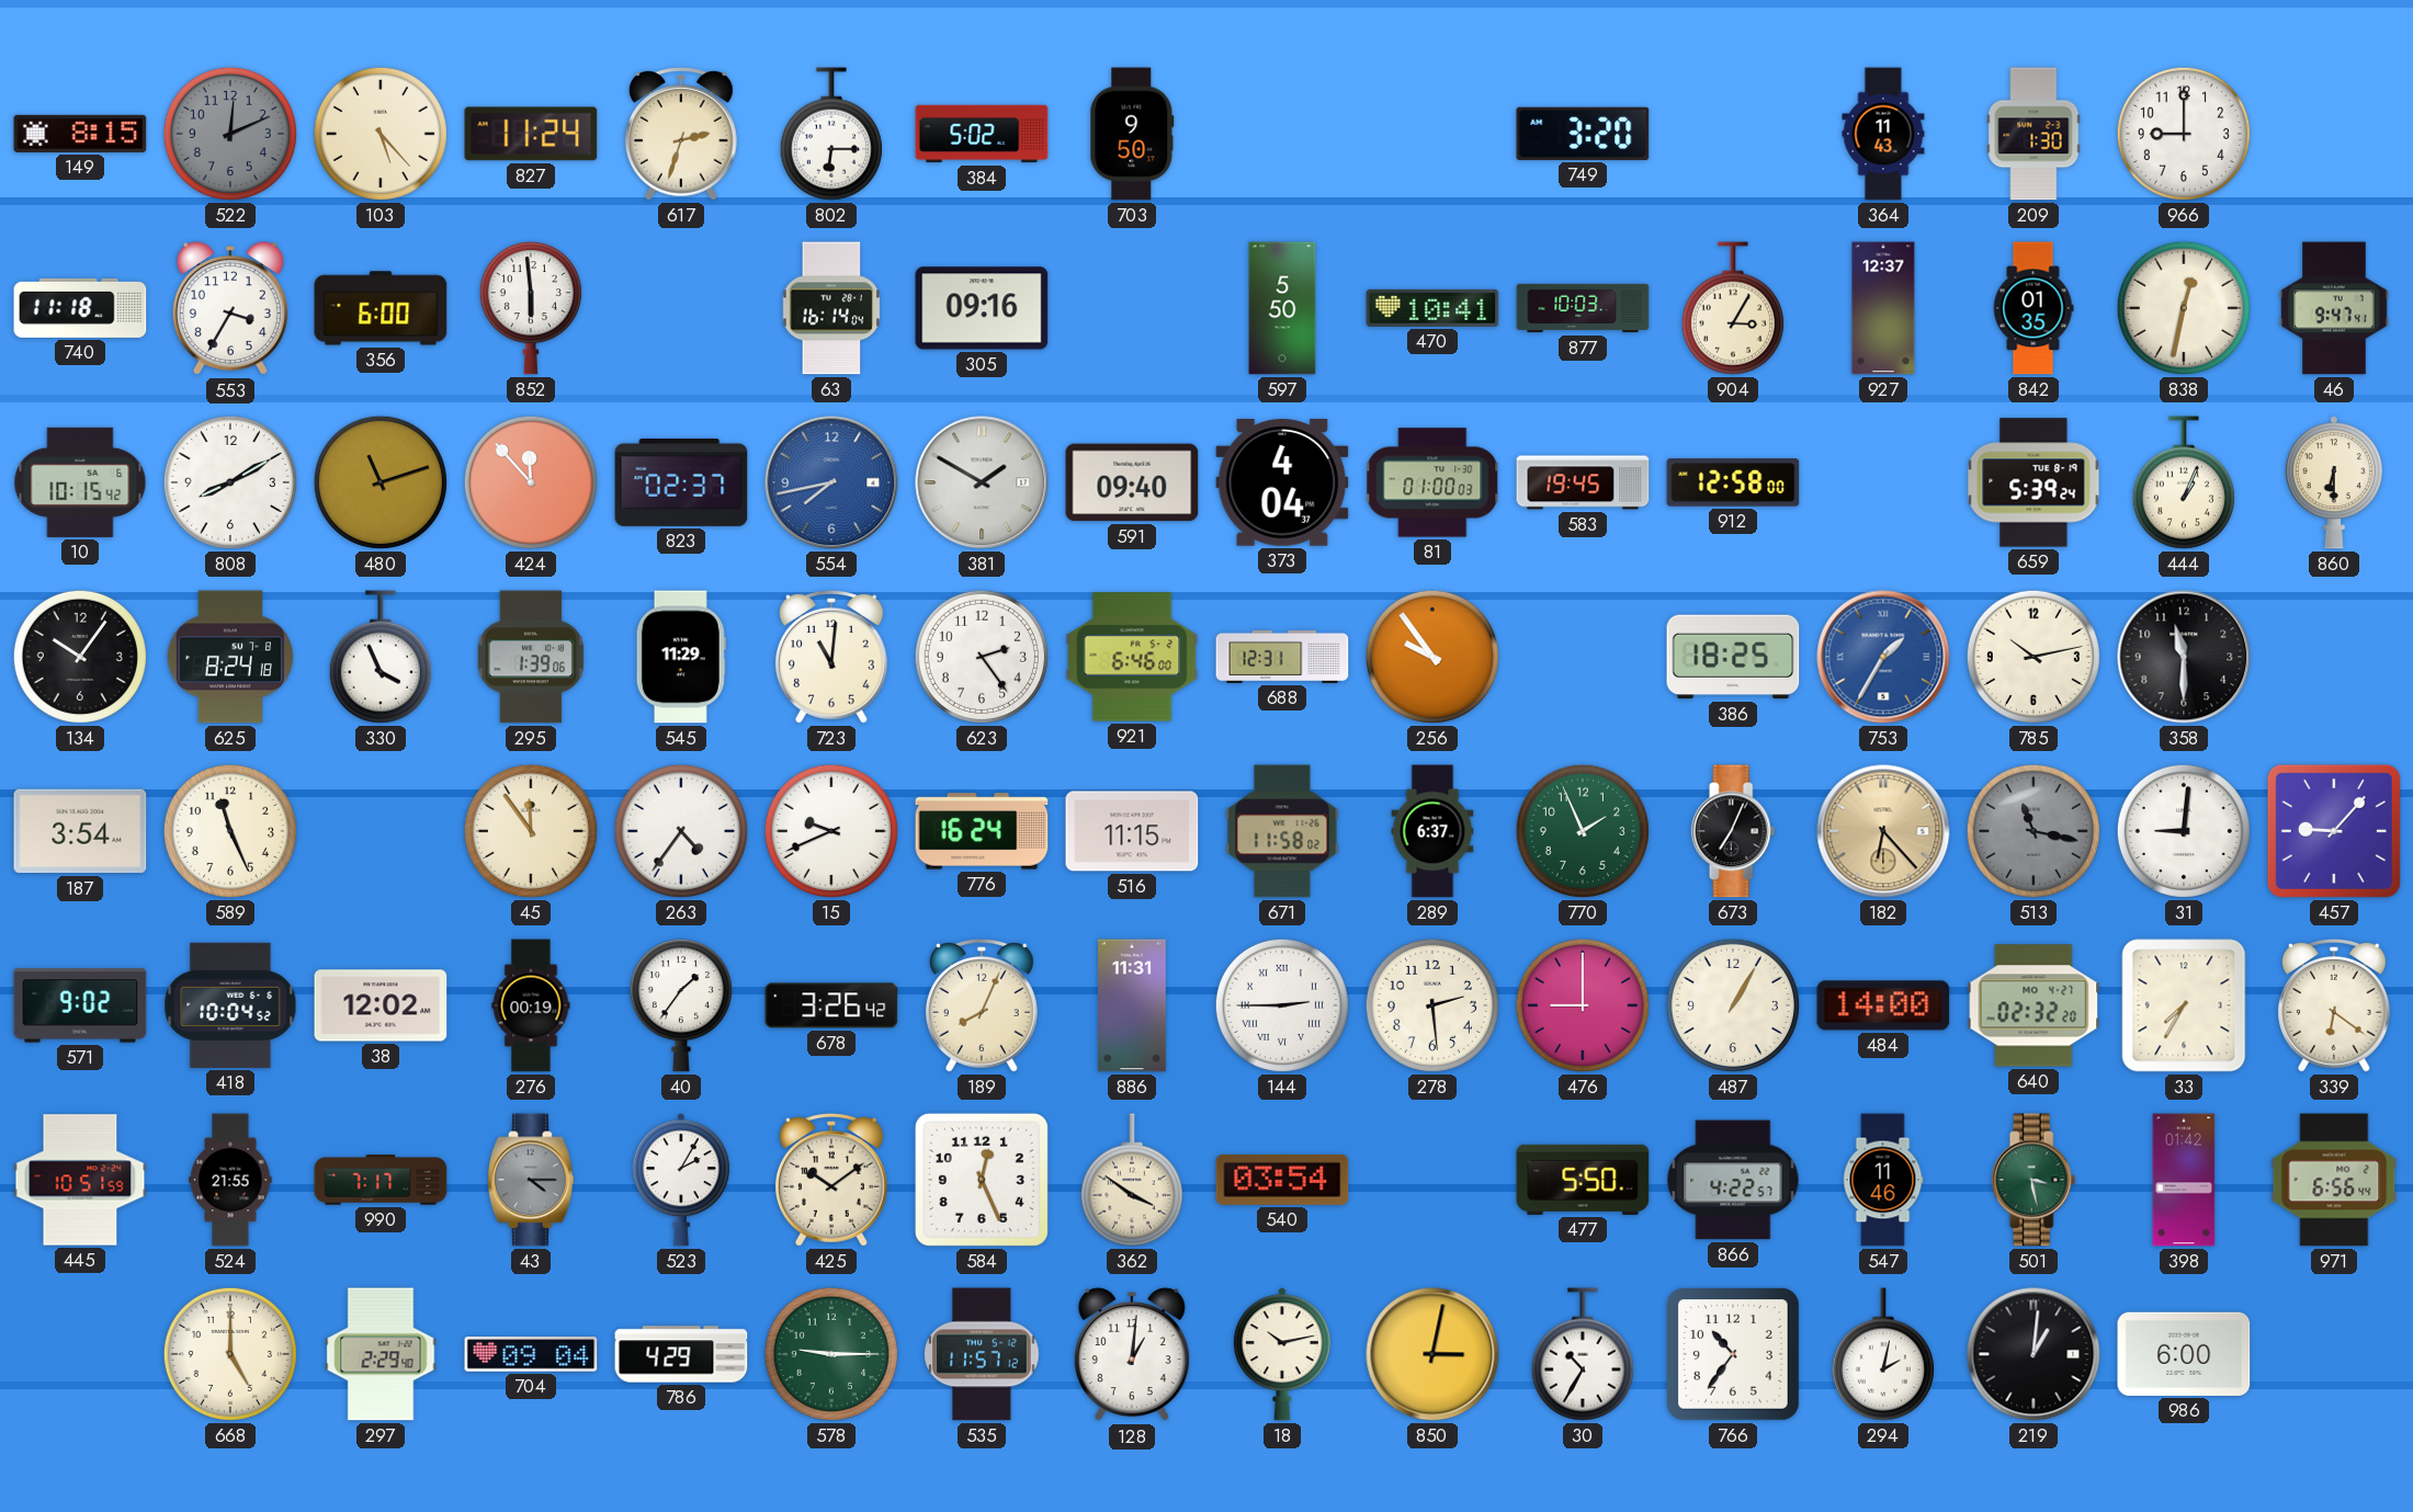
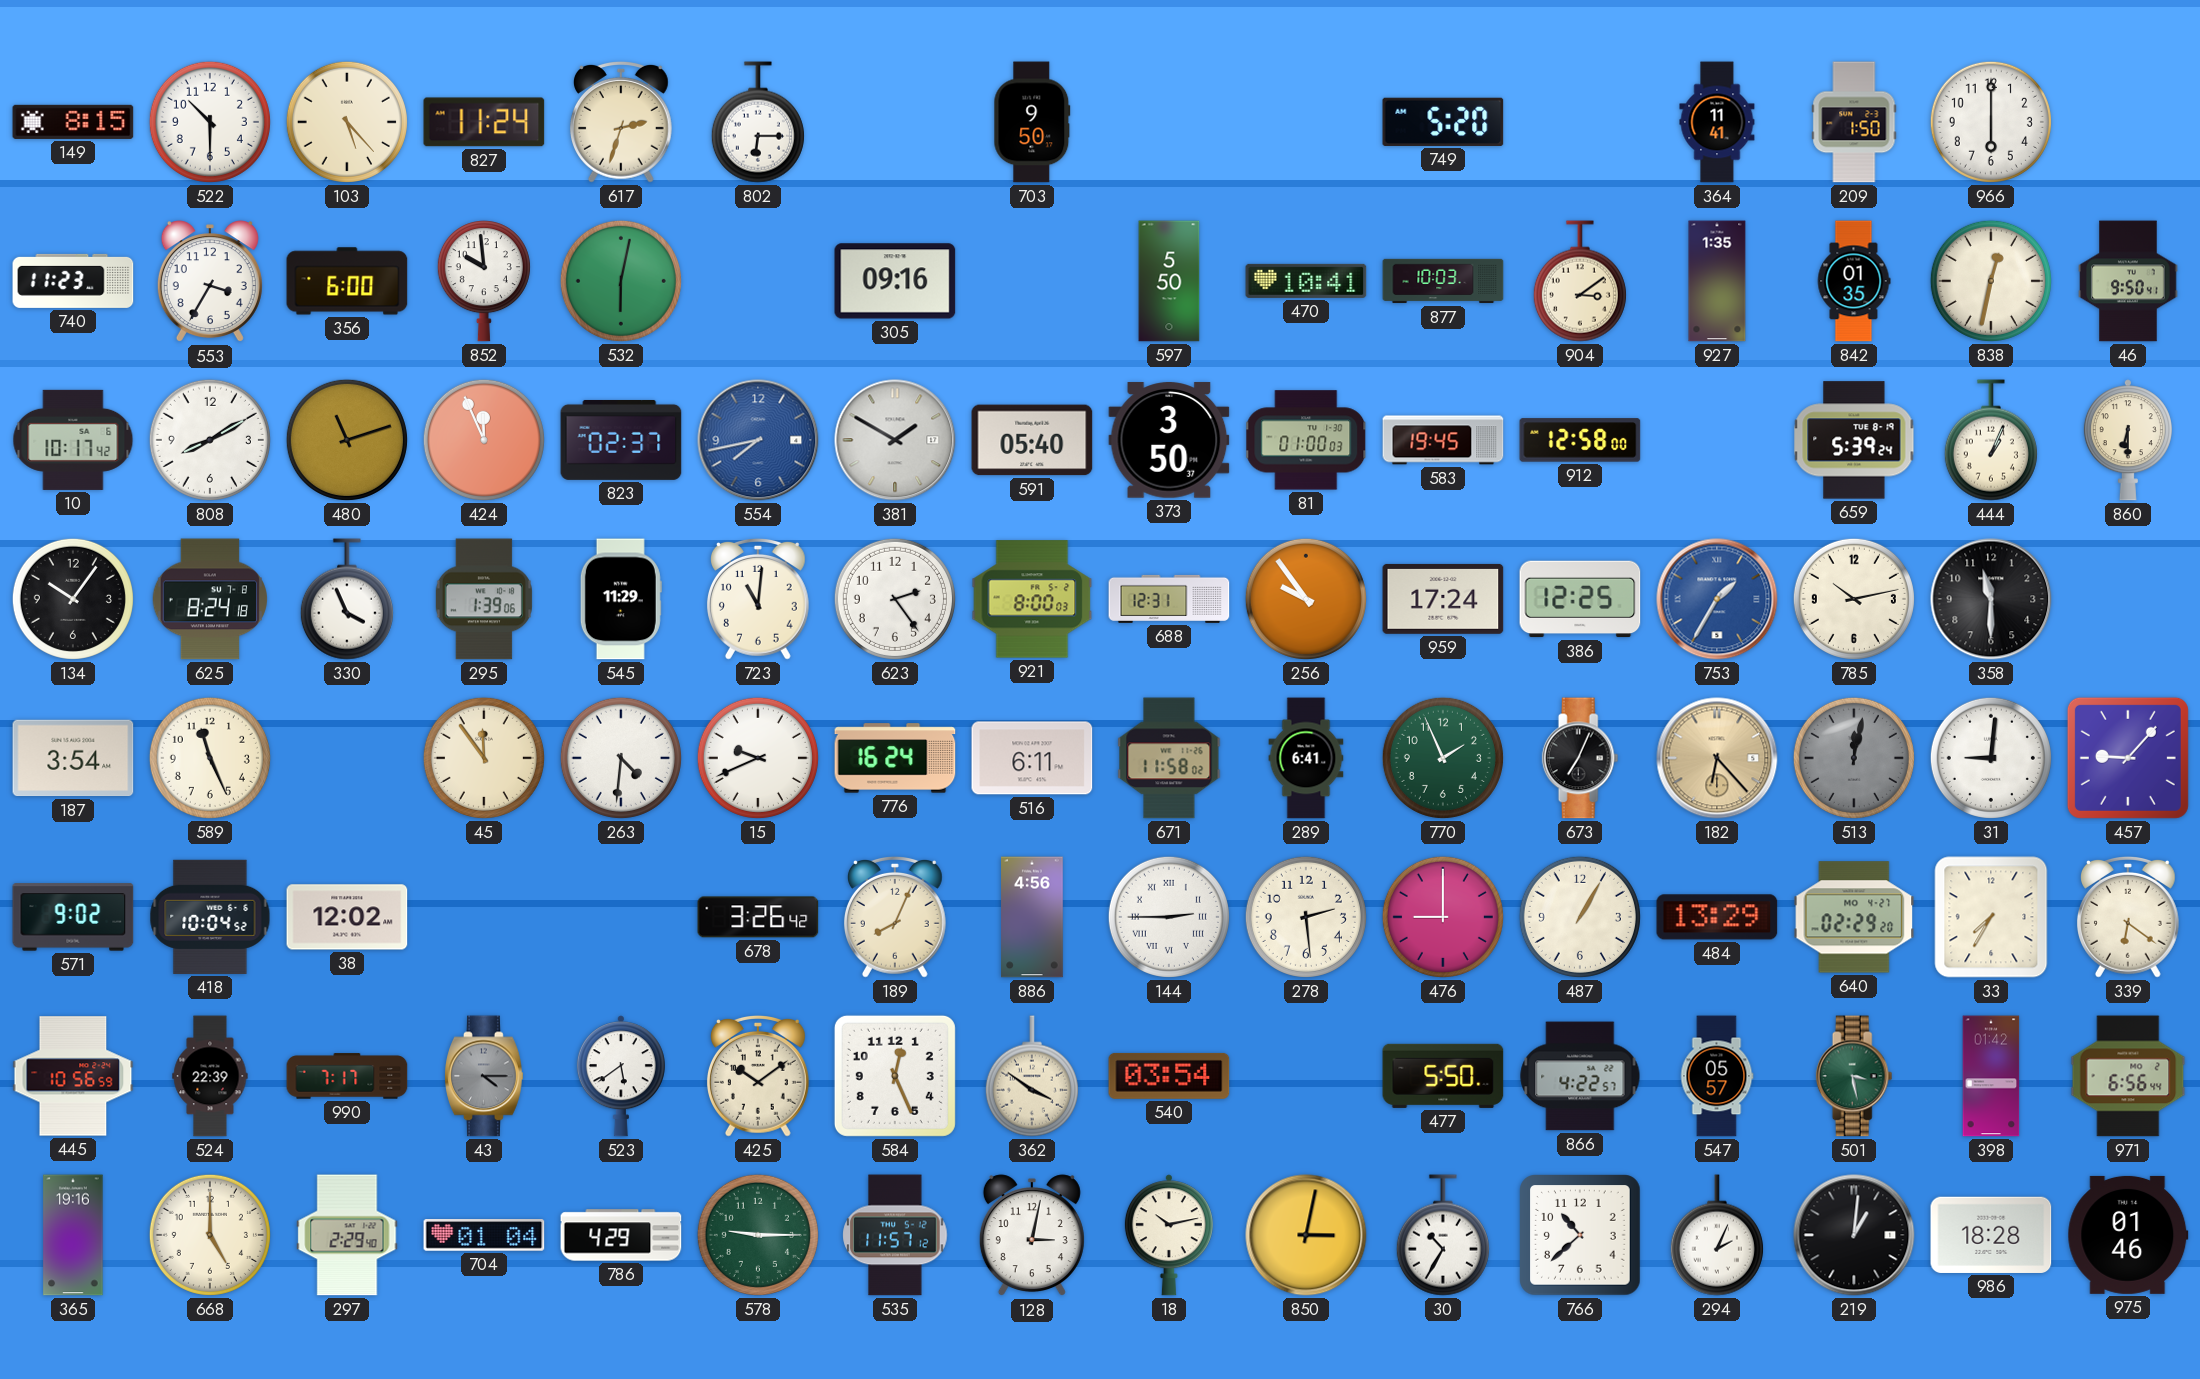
522: 12:11 -> 10:30
522 dial: grey -> white
384: 5:02 -> none
749: 3:20 -> 5:20
364: 11:43 -> 11:41
209: 1:30 -> 1:50
966: 9:00 -> 6:00
740: 11:18 -> 11:23
852: 5:59 -> 9:59
532: none -> 6:02
63: 16:14 -> none
904: 3:05 -> 3:09
927: 12:37 -> 1:35
46: 9:47 -> 9:50
10: 10:15 -> 10:17
424: 11:53 -> 11:56
591: 09:40 -> 05:40
373: 4:04 -> 3:50
921: 6:46 -> 8:00
959: none -> 17:24
386: 18:25 -> 12:25
263: 4:36 -> 4:31
516: 11:15 -> 6:11
289: 6:37 -> 6:41
513: 11:17 -> 12:02
276: 00:19 -> none
40: 1:36 -> none
886: 11:31 -> 4:56
484: 14:00 -> 13:29
640: 02:32 -> 02:29
445: 10:51 -> 10:56
524: 21:55 -> 22:39
523: 2:05 -> 5:39
547: 11:46 -> 05:57
365: none -> 19:16
704: 09:04 -> 01:04
128: 1:01 -> 3:02
766: 10:36 -> 10:38
294: 2:02 -> 2:04
986: 6:00 -> 18:28
975: none -> 01:46
